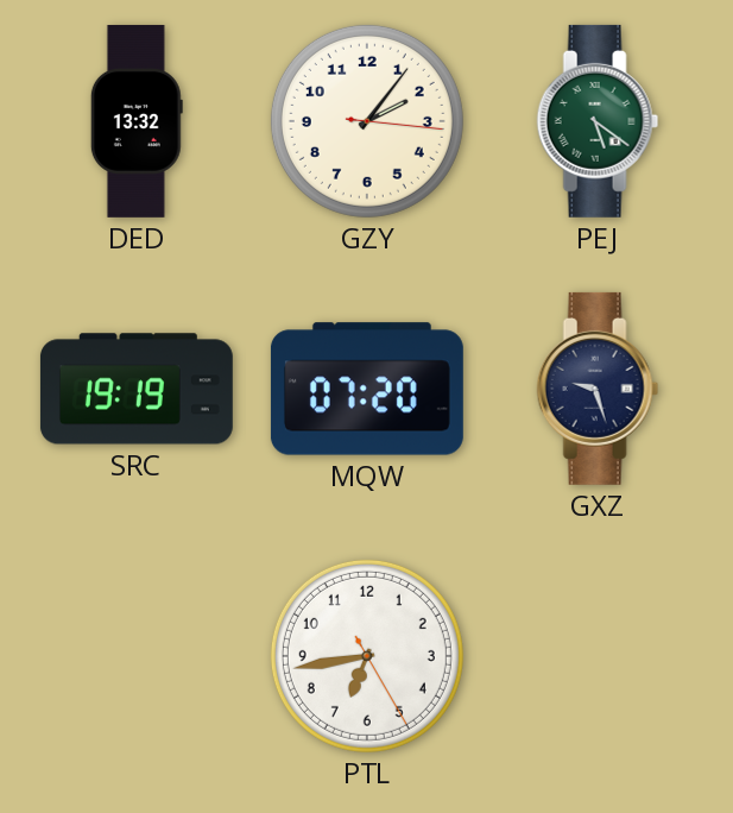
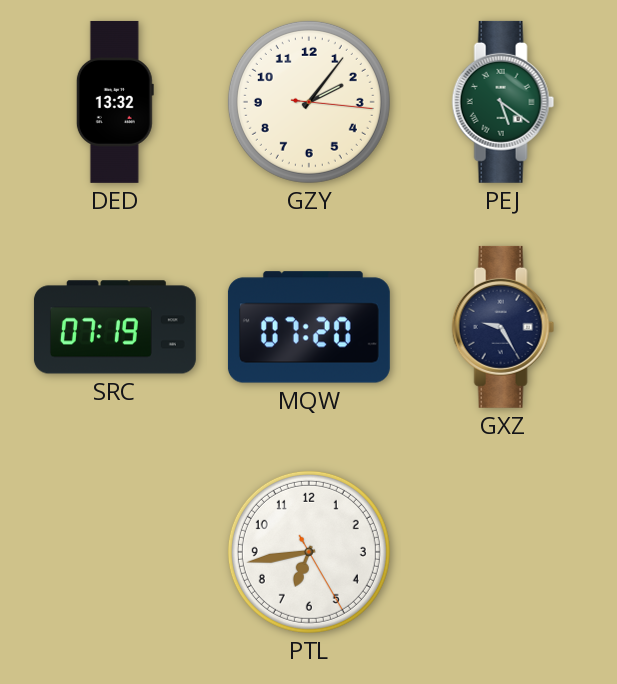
SRC: 19:19 -> 07:19
GXZ: 9:27 -> 9:25
